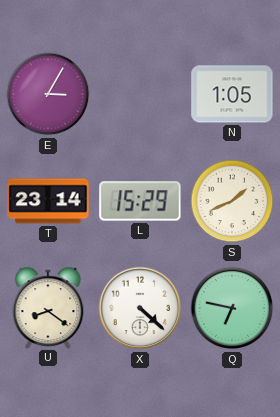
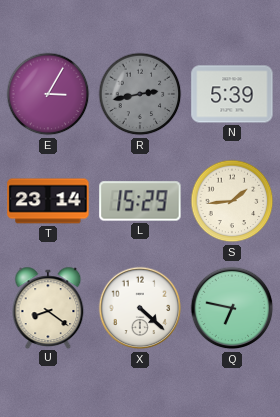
R: none -> 2:43
N: 1:05 -> 5:39
S: 1:41 -> 1:44
